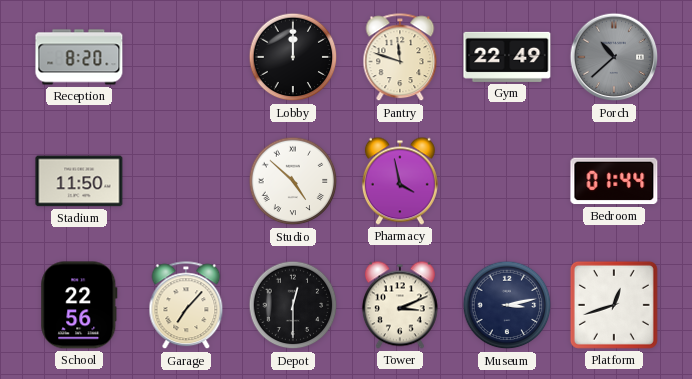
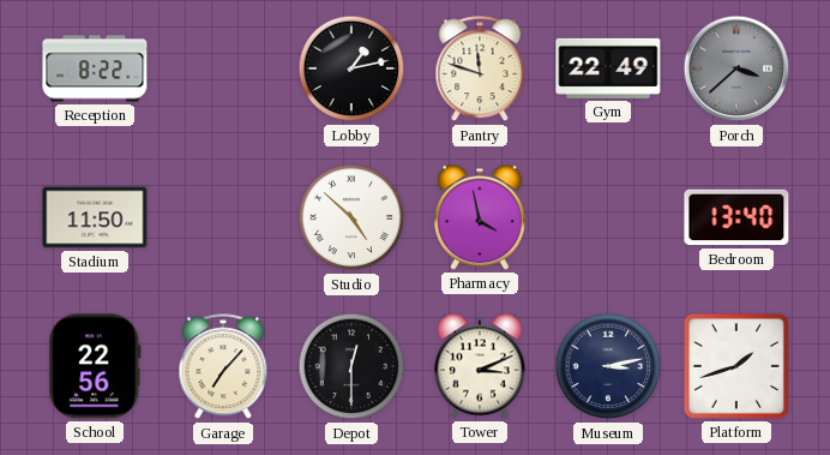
Reception: 8:20 -> 8:22
Lobby: 12:00 -> 1:13
Porch: 10:38 -> 3:38
Bedroom: 01:44 -> 13:40
Platform: 12:42 -> 1:42
